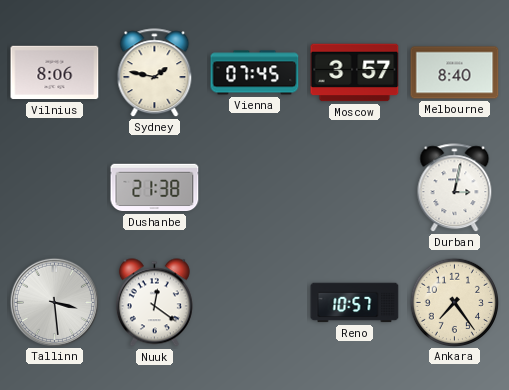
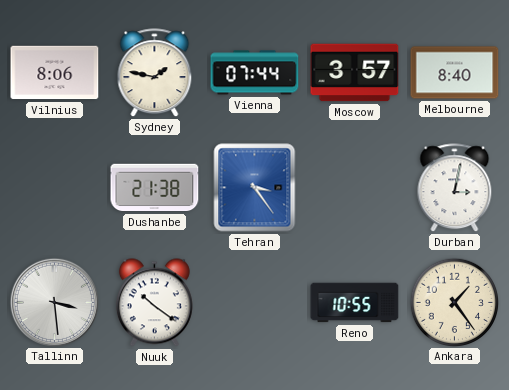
Vienna: 07:45 -> 07:44
Tehran: none -> 3:24
Nuuk: 12:21 -> 10:21
Reno: 10:57 -> 10:55
Ankara: 7:24 -> 1:24
